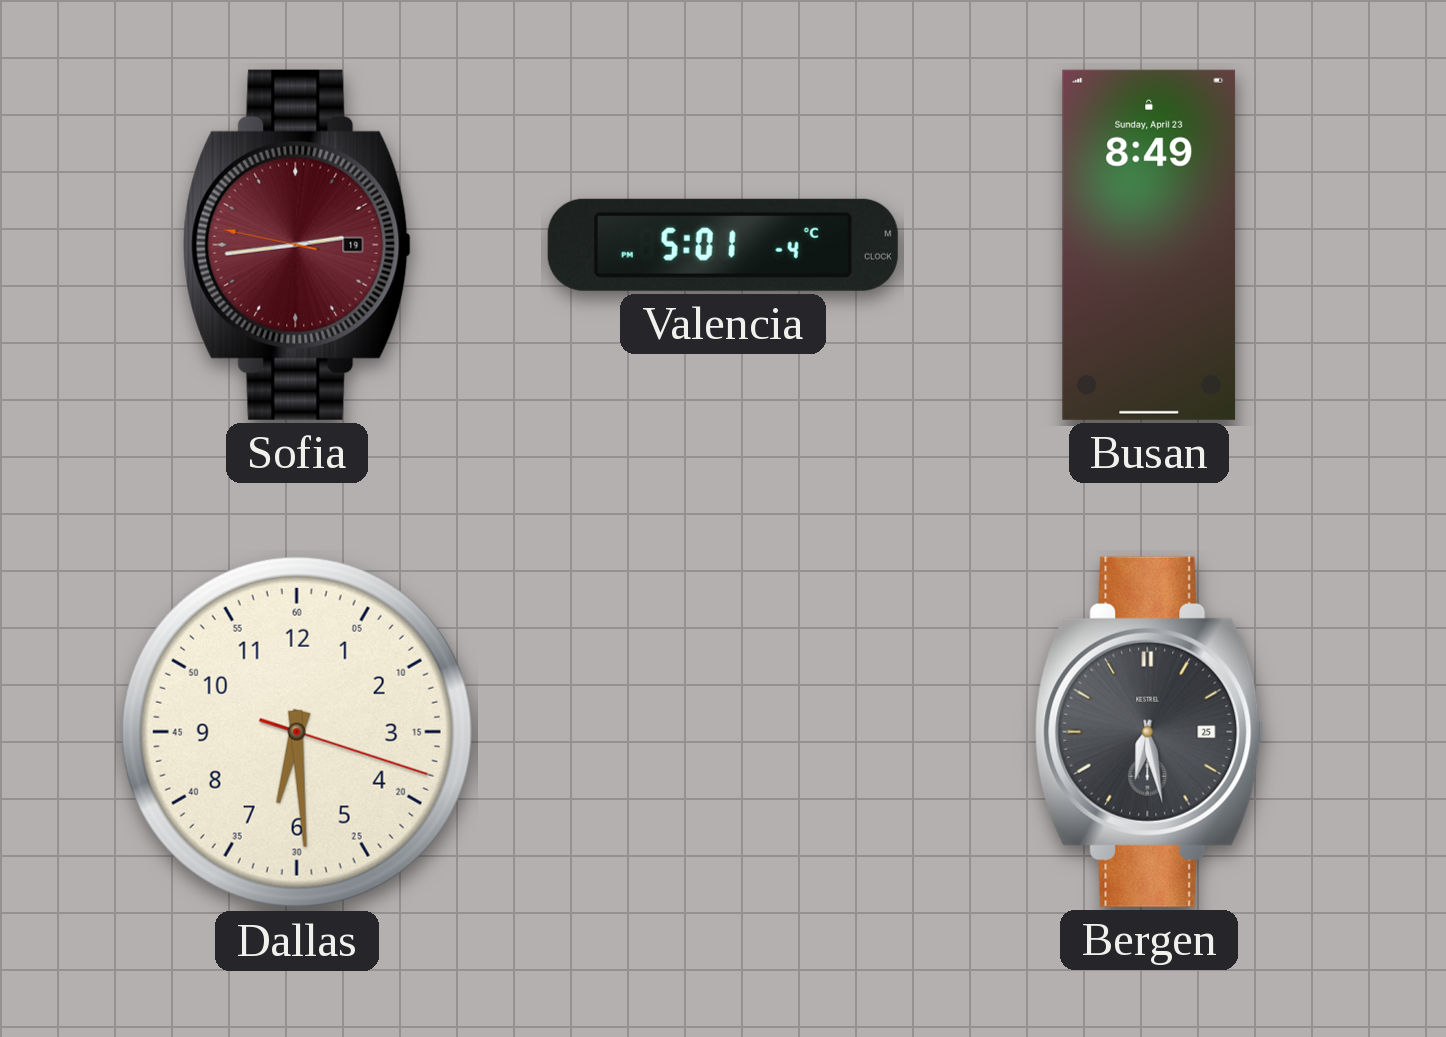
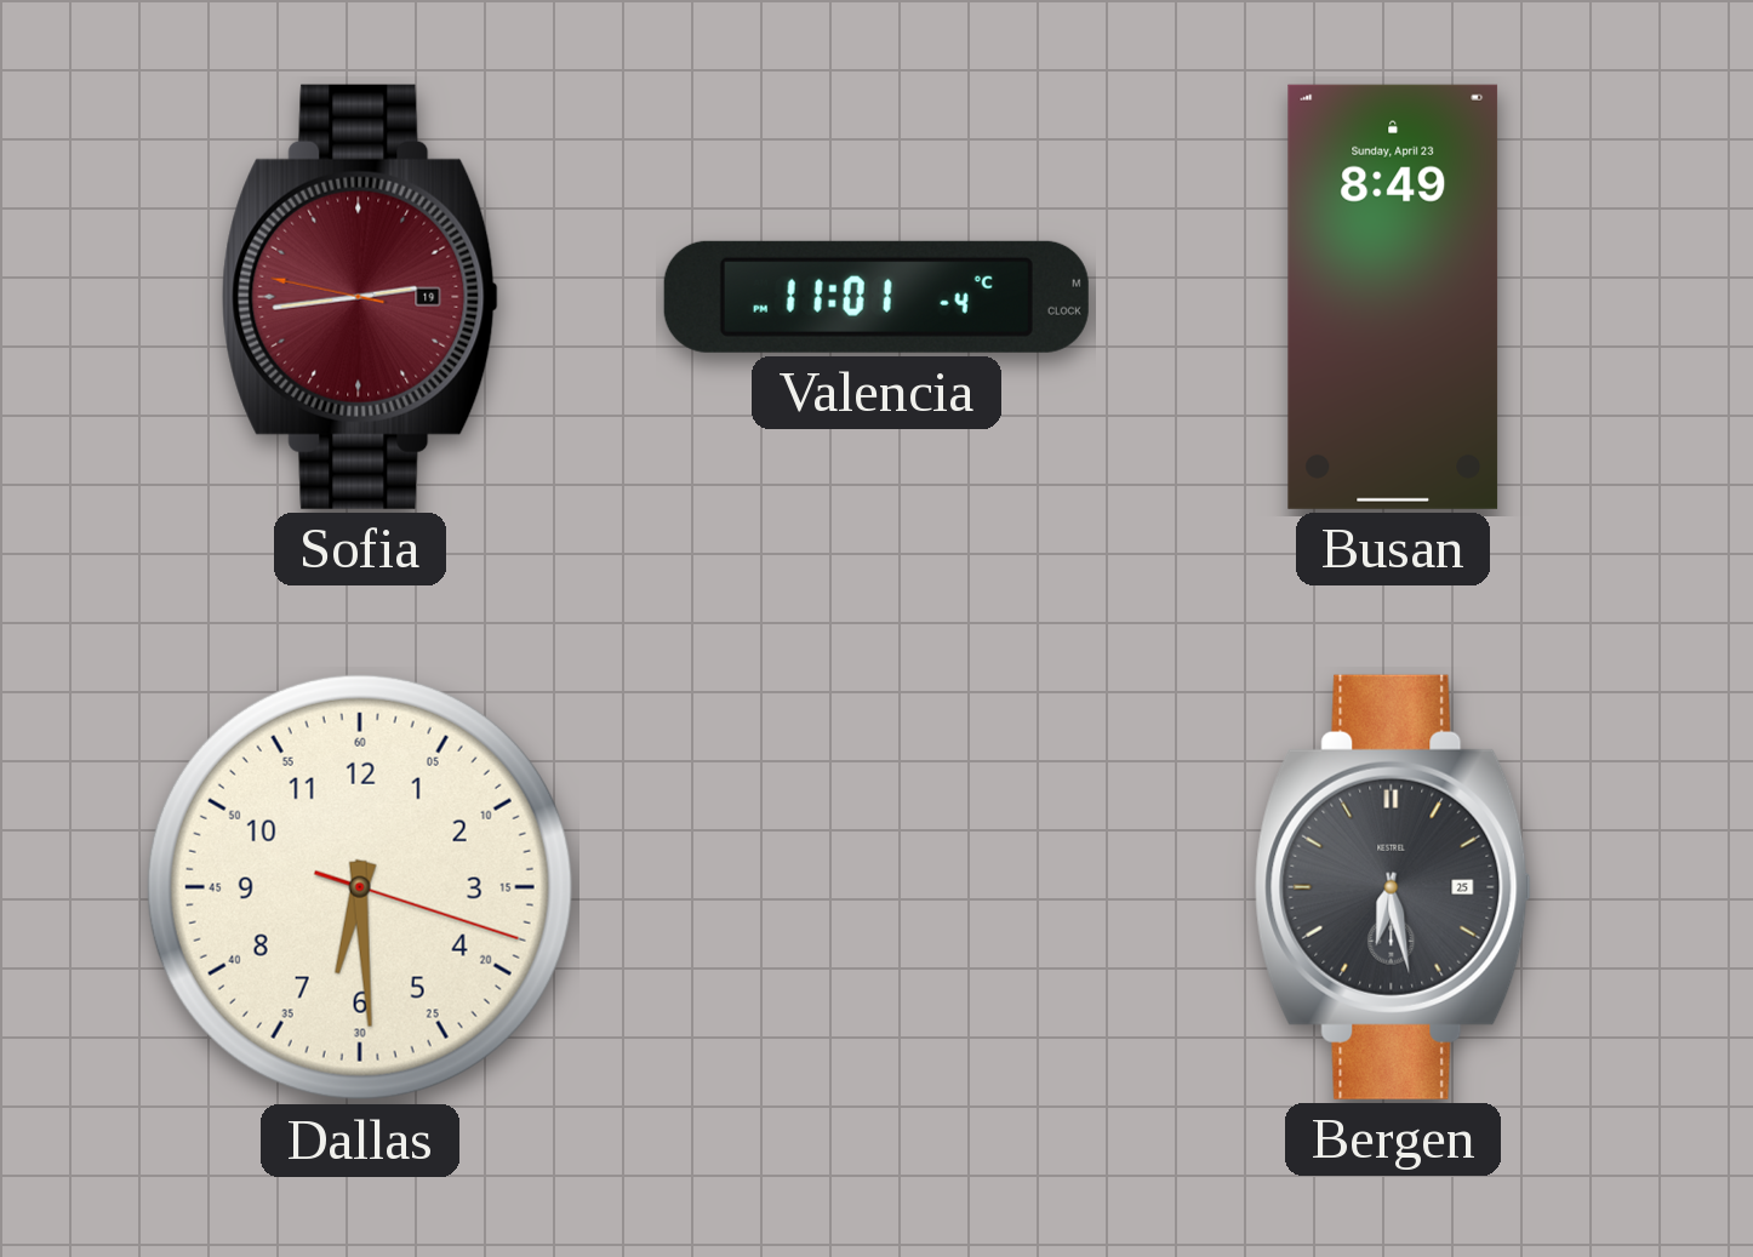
Valencia: 5:01 -> 11:01
